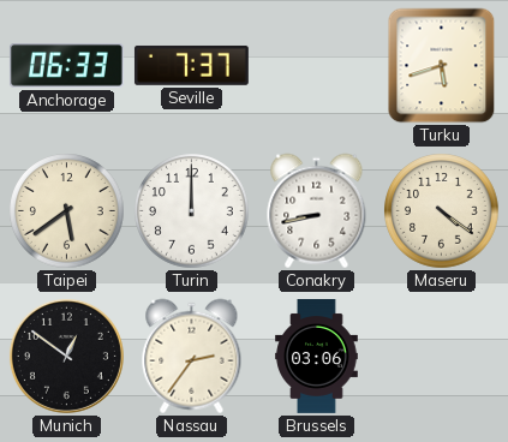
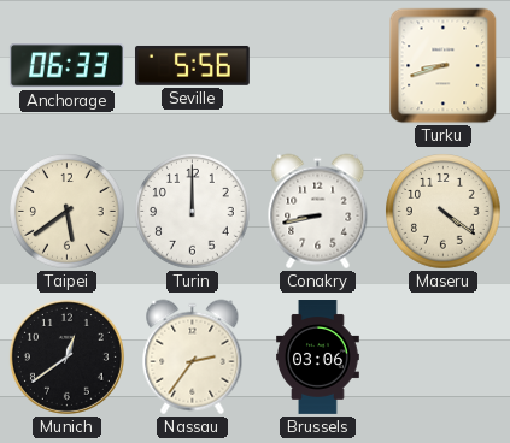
Seville: 7:37 -> 5:56
Turku: 5:42 -> 8:42
Munich: 12:51 -> 12:39
